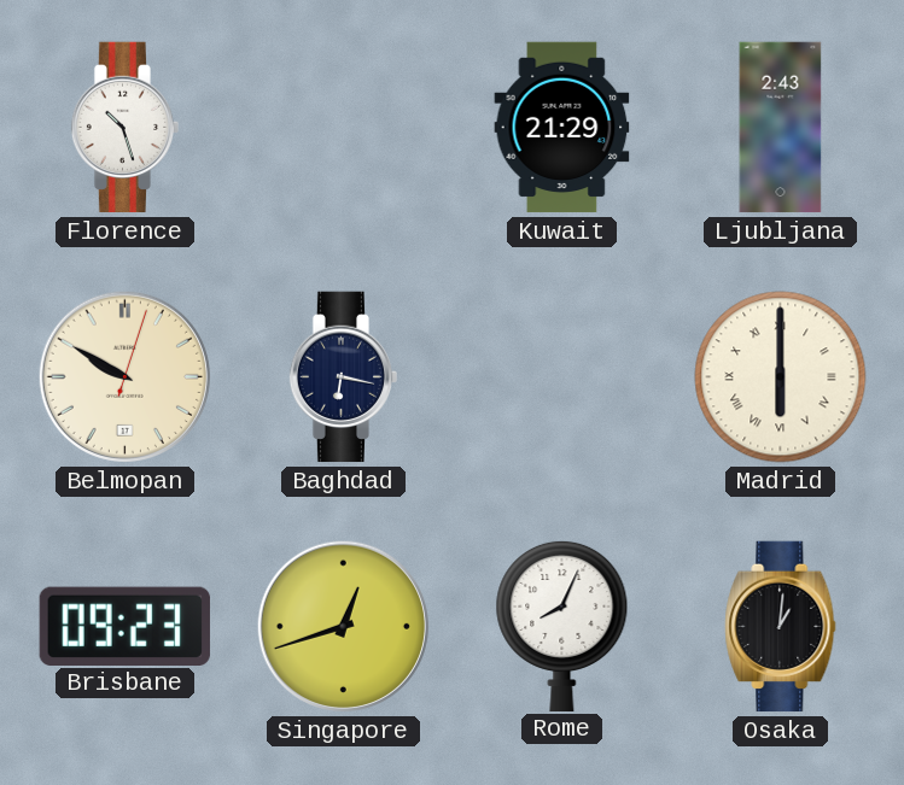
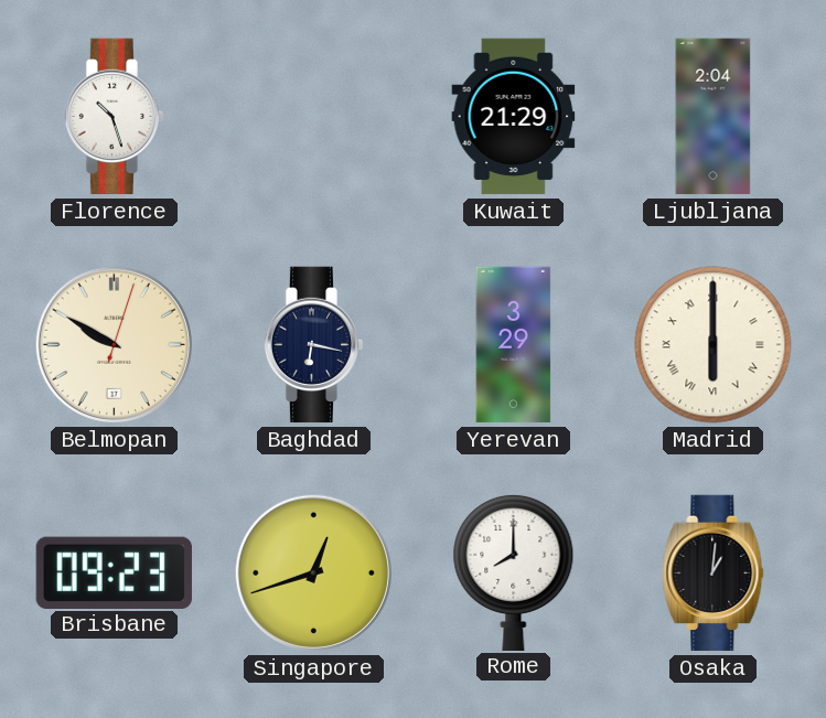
Ljubljana: 2:43 -> 2:04
Yerevan: none -> 3:29
Rome: 8:04 -> 8:00
